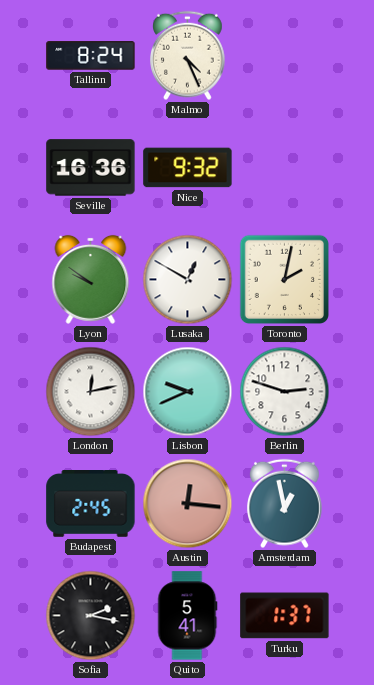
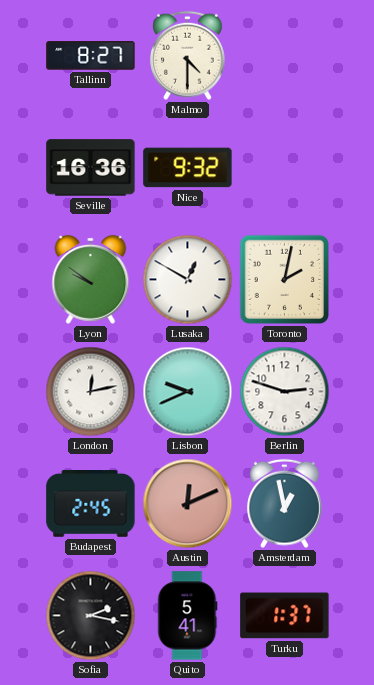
Tallinn: 8:24 -> 8:27
Malmo: 4:26 -> 4:30
Austin: 12:16 -> 12:11
